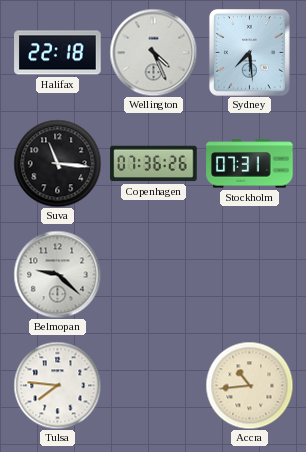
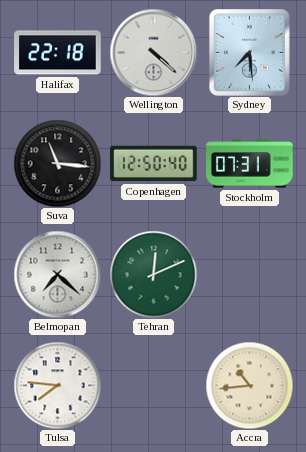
Wellington: 4:26 -> 4:22
Copenhagen: 07:36 -> 12:50
Belmopan: 9:22 -> 7:22
Tehran: none -> 12:11
